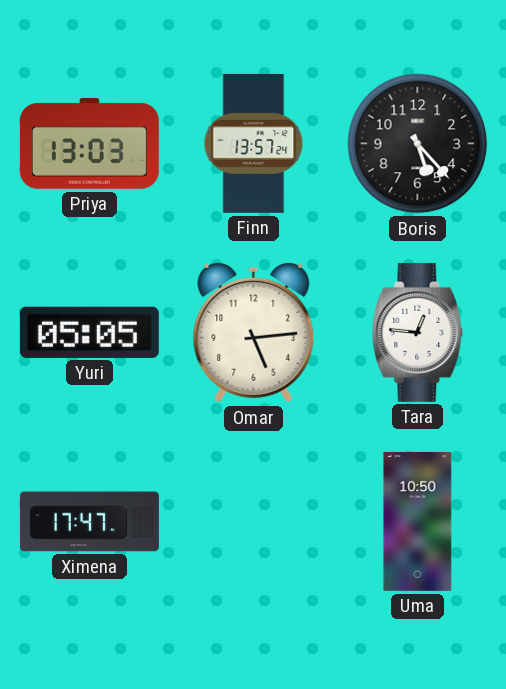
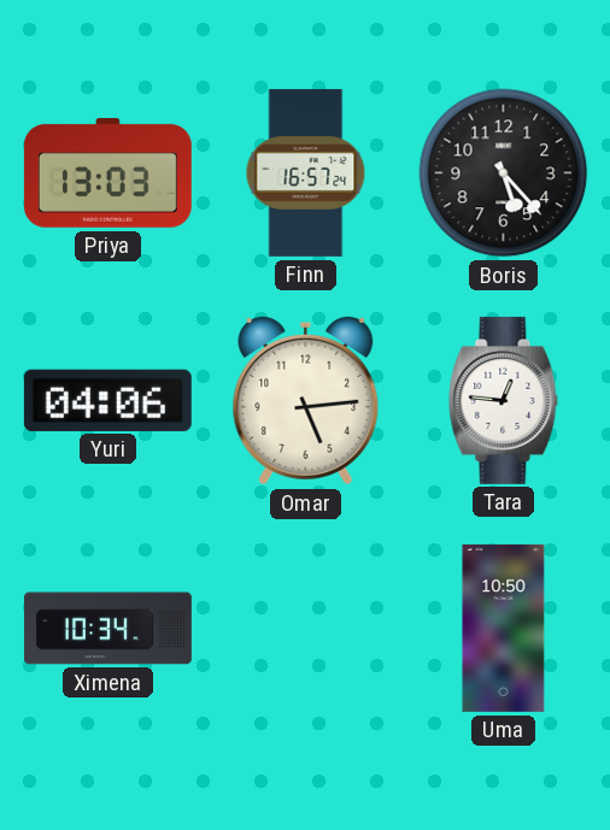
Finn: 13:57 -> 16:57
Yuri: 05:05 -> 04:06
Ximena: 17:47 -> 10:34
